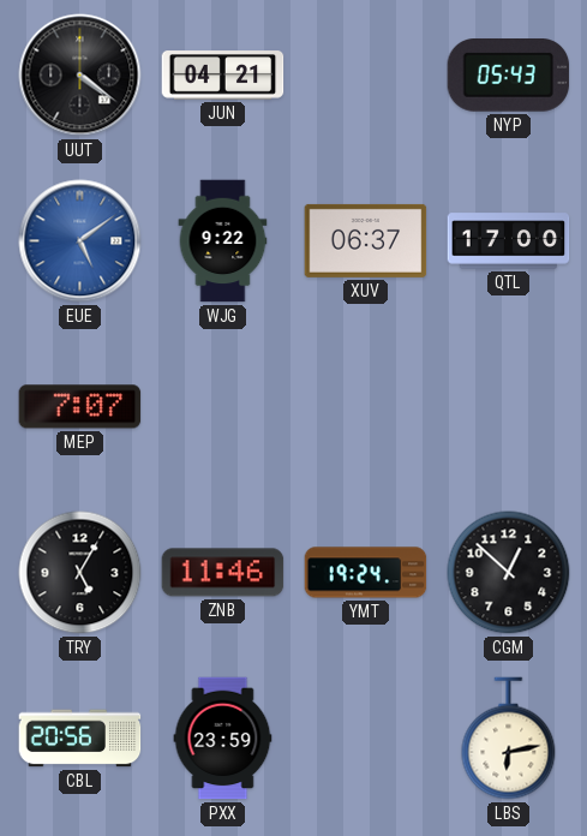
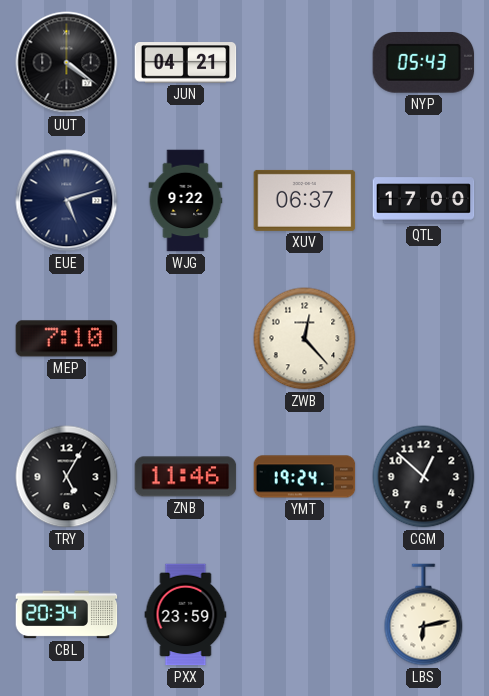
EUE: 5:09 -> 5:12
EUE dial: blue -> navy
MEP: 7:07 -> 7:10
ZWB: none -> 12:23
CBL: 20:56 -> 20:34
